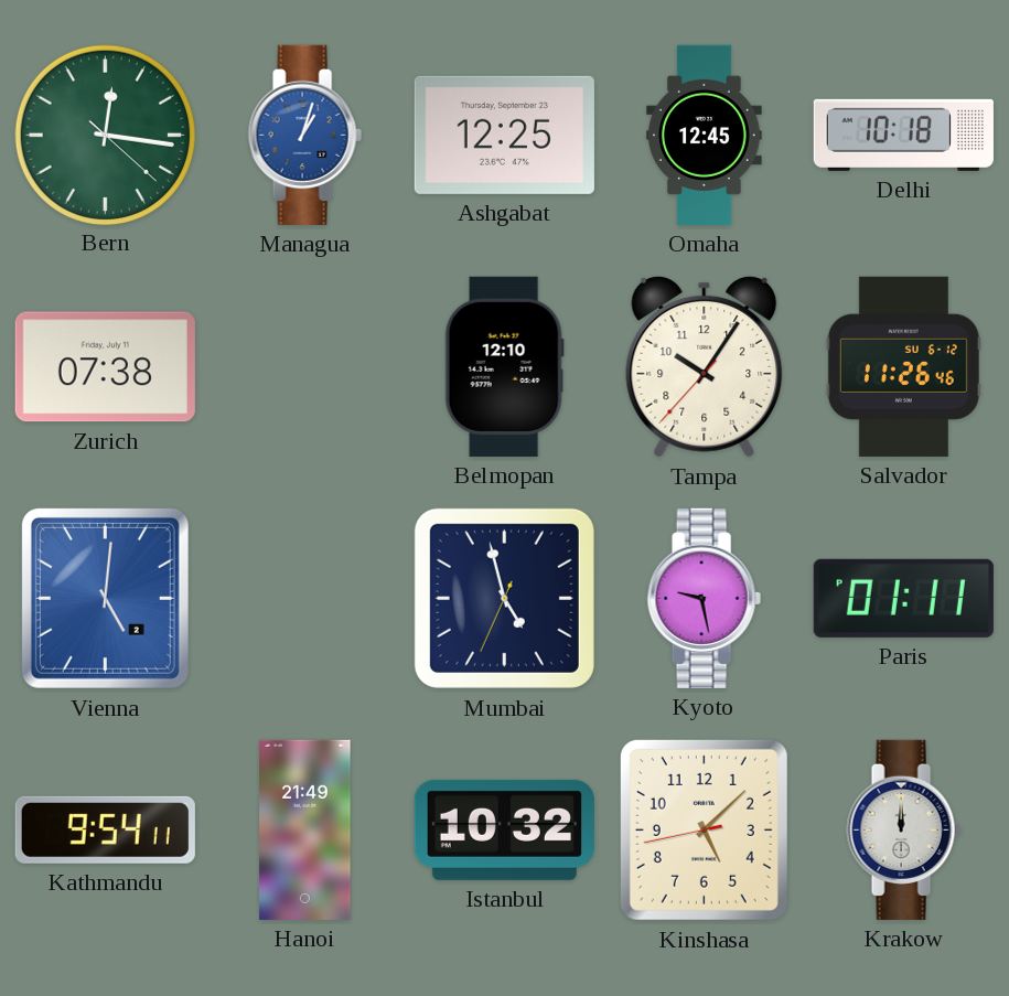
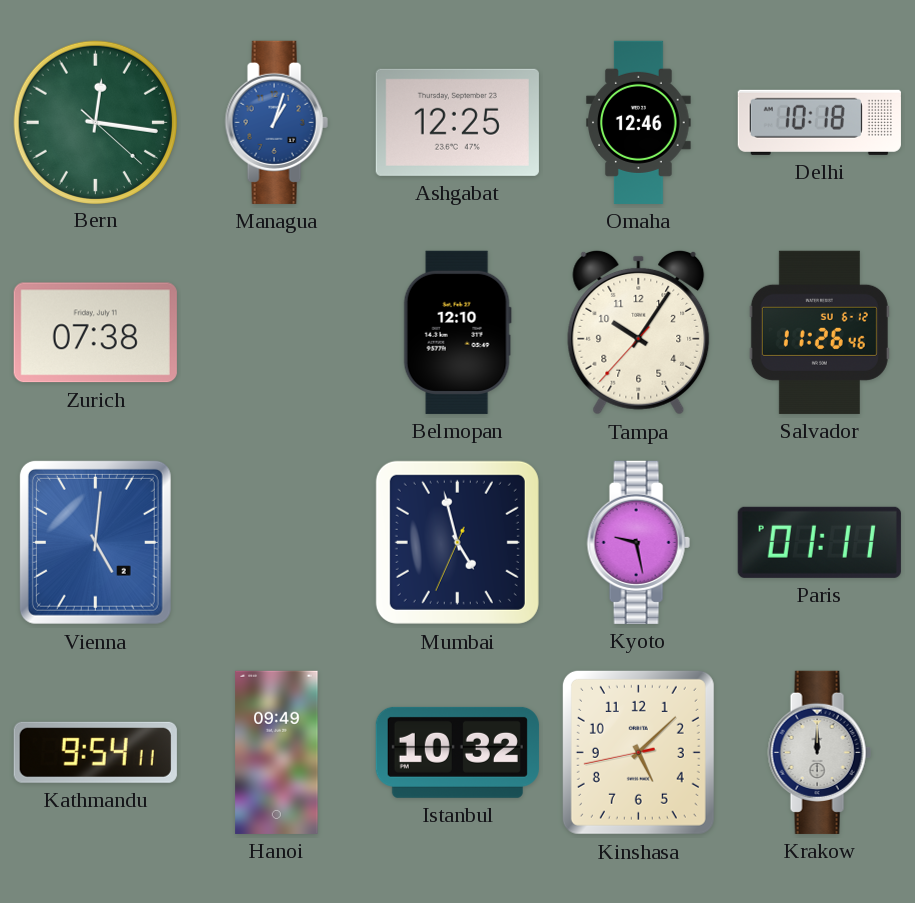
Omaha: 12:45 -> 12:46
Hanoi: 21:49 -> 09:49
